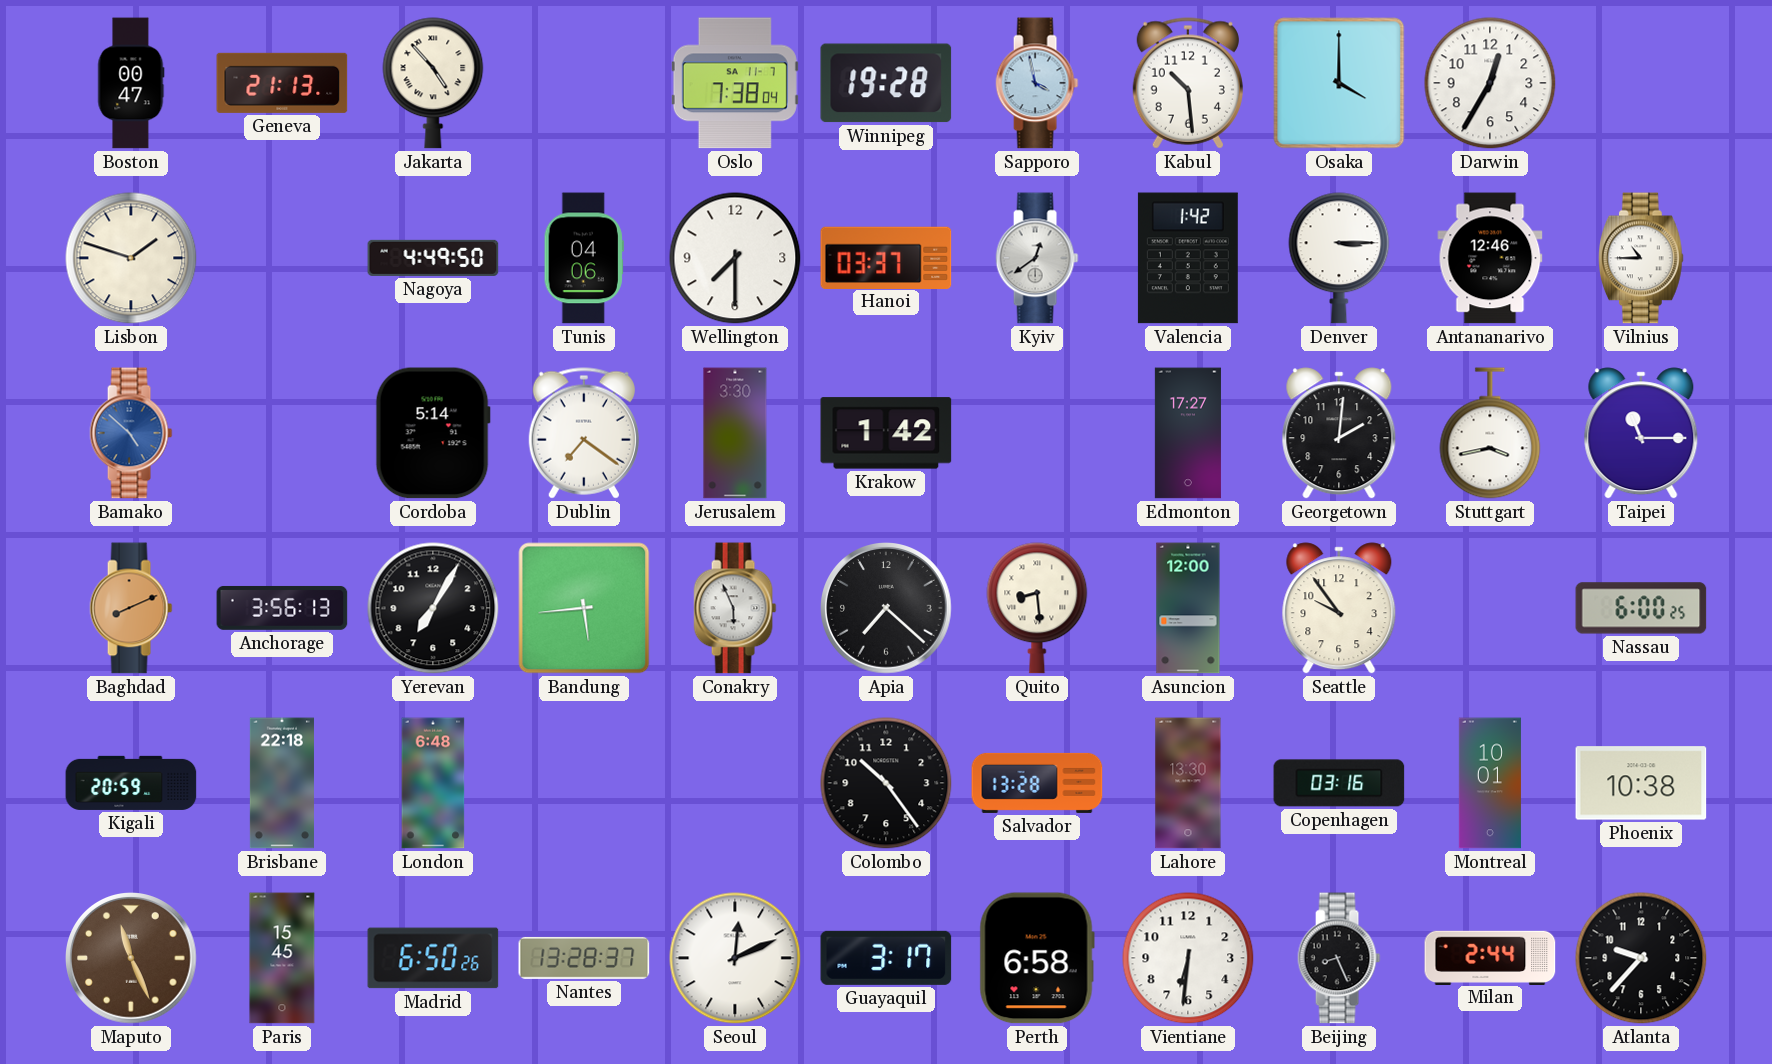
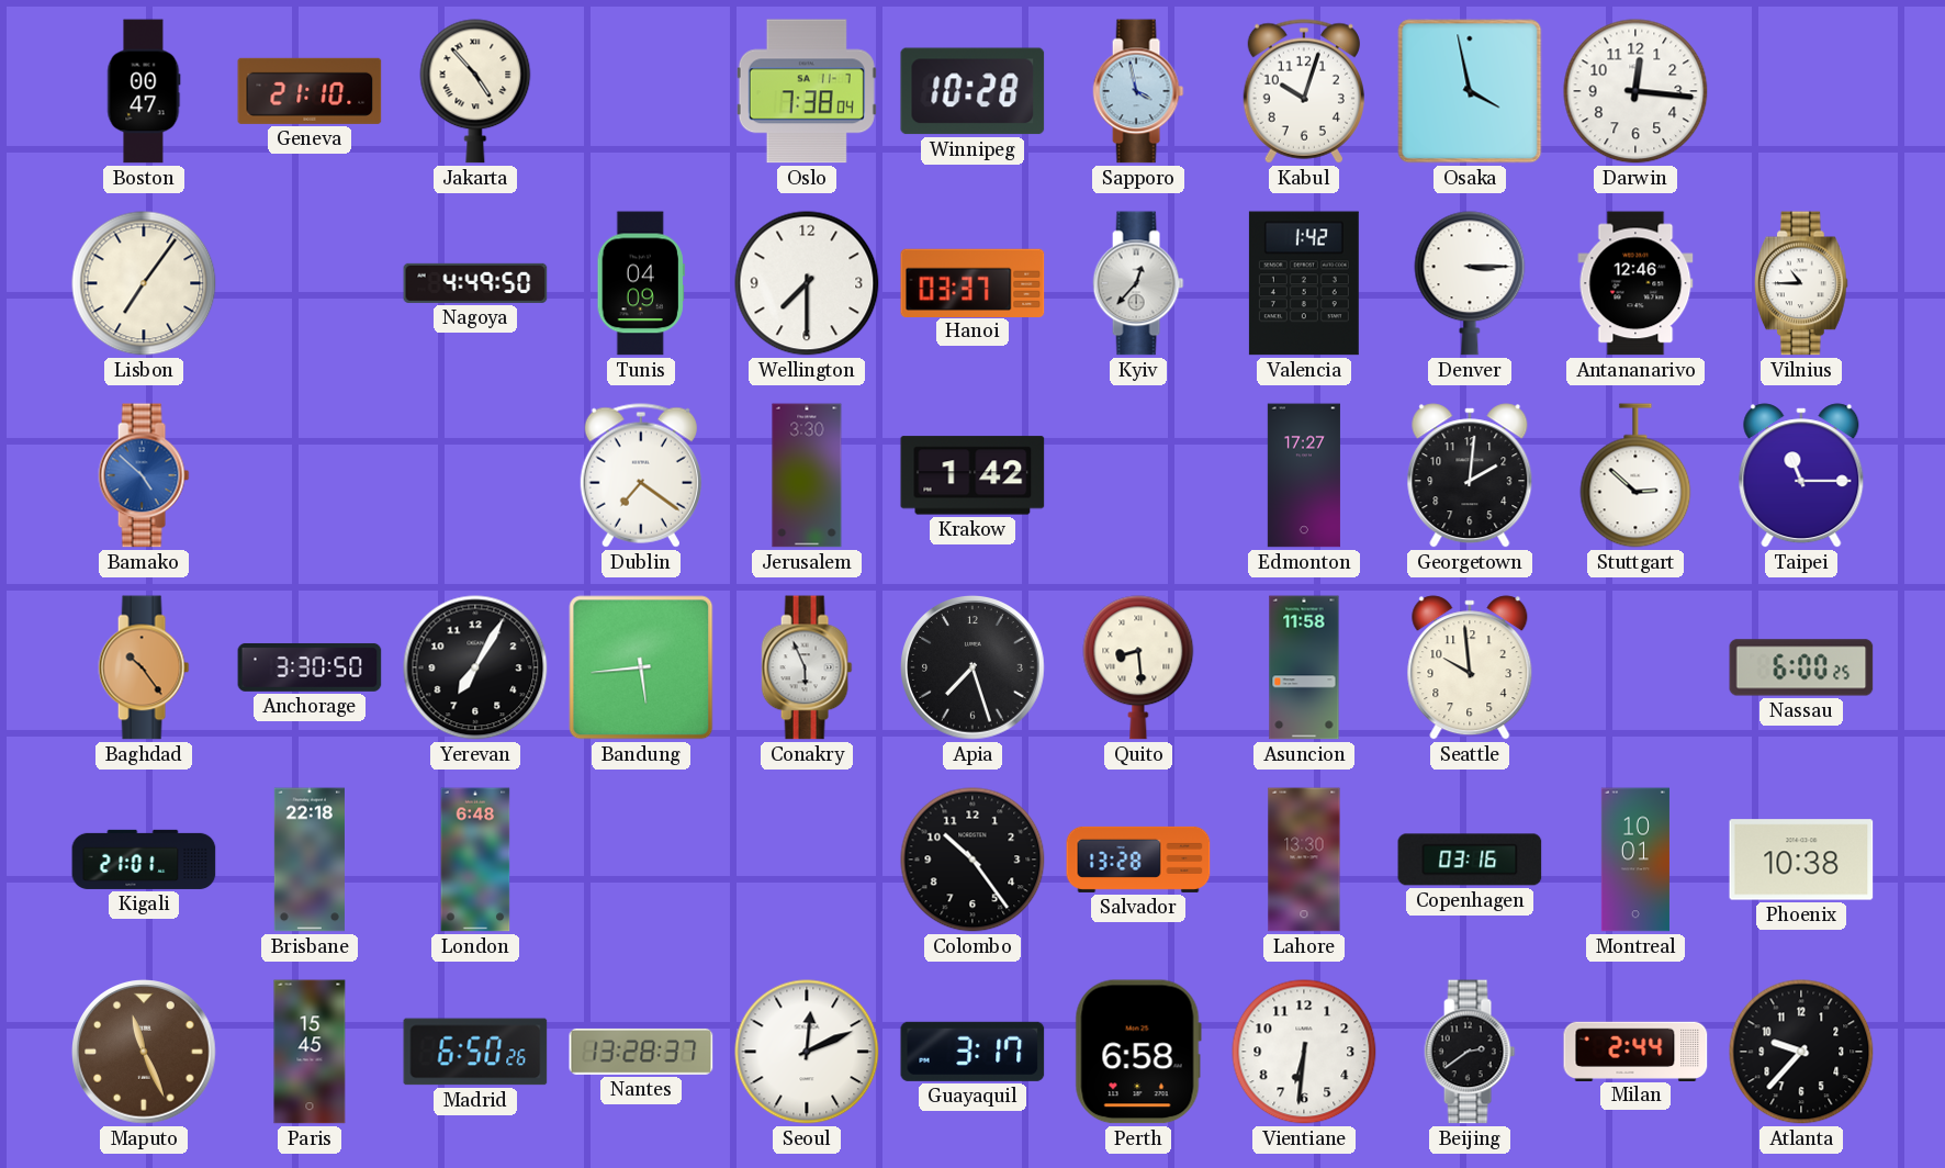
Geneva: 21:13 -> 21:10
Winnipeg: 19:28 -> 10:28
Kabul: 10:29 -> 10:03
Osaka: 4:00 -> 3:58
Darwin: 12:35 -> 12:16
Lisbon: 1:48 -> 7:06
Tunis: 04:06 -> 04:09
Kyiv: 12:39 -> 12:37
Cordoba: 5:14 -> none
Stuttgart: 3:43 -> 2:52
Baghdad: 8:11 -> 10:24
Anchorage: 3:56 -> 3:30
Apia: 7:22 -> 7:27
Asuncion: 12:00 -> 11:58
Seattle: 9:54 -> 9:59
Kigali: 20:59 -> 21:01
Beijing: 8:26 -> 2:39
